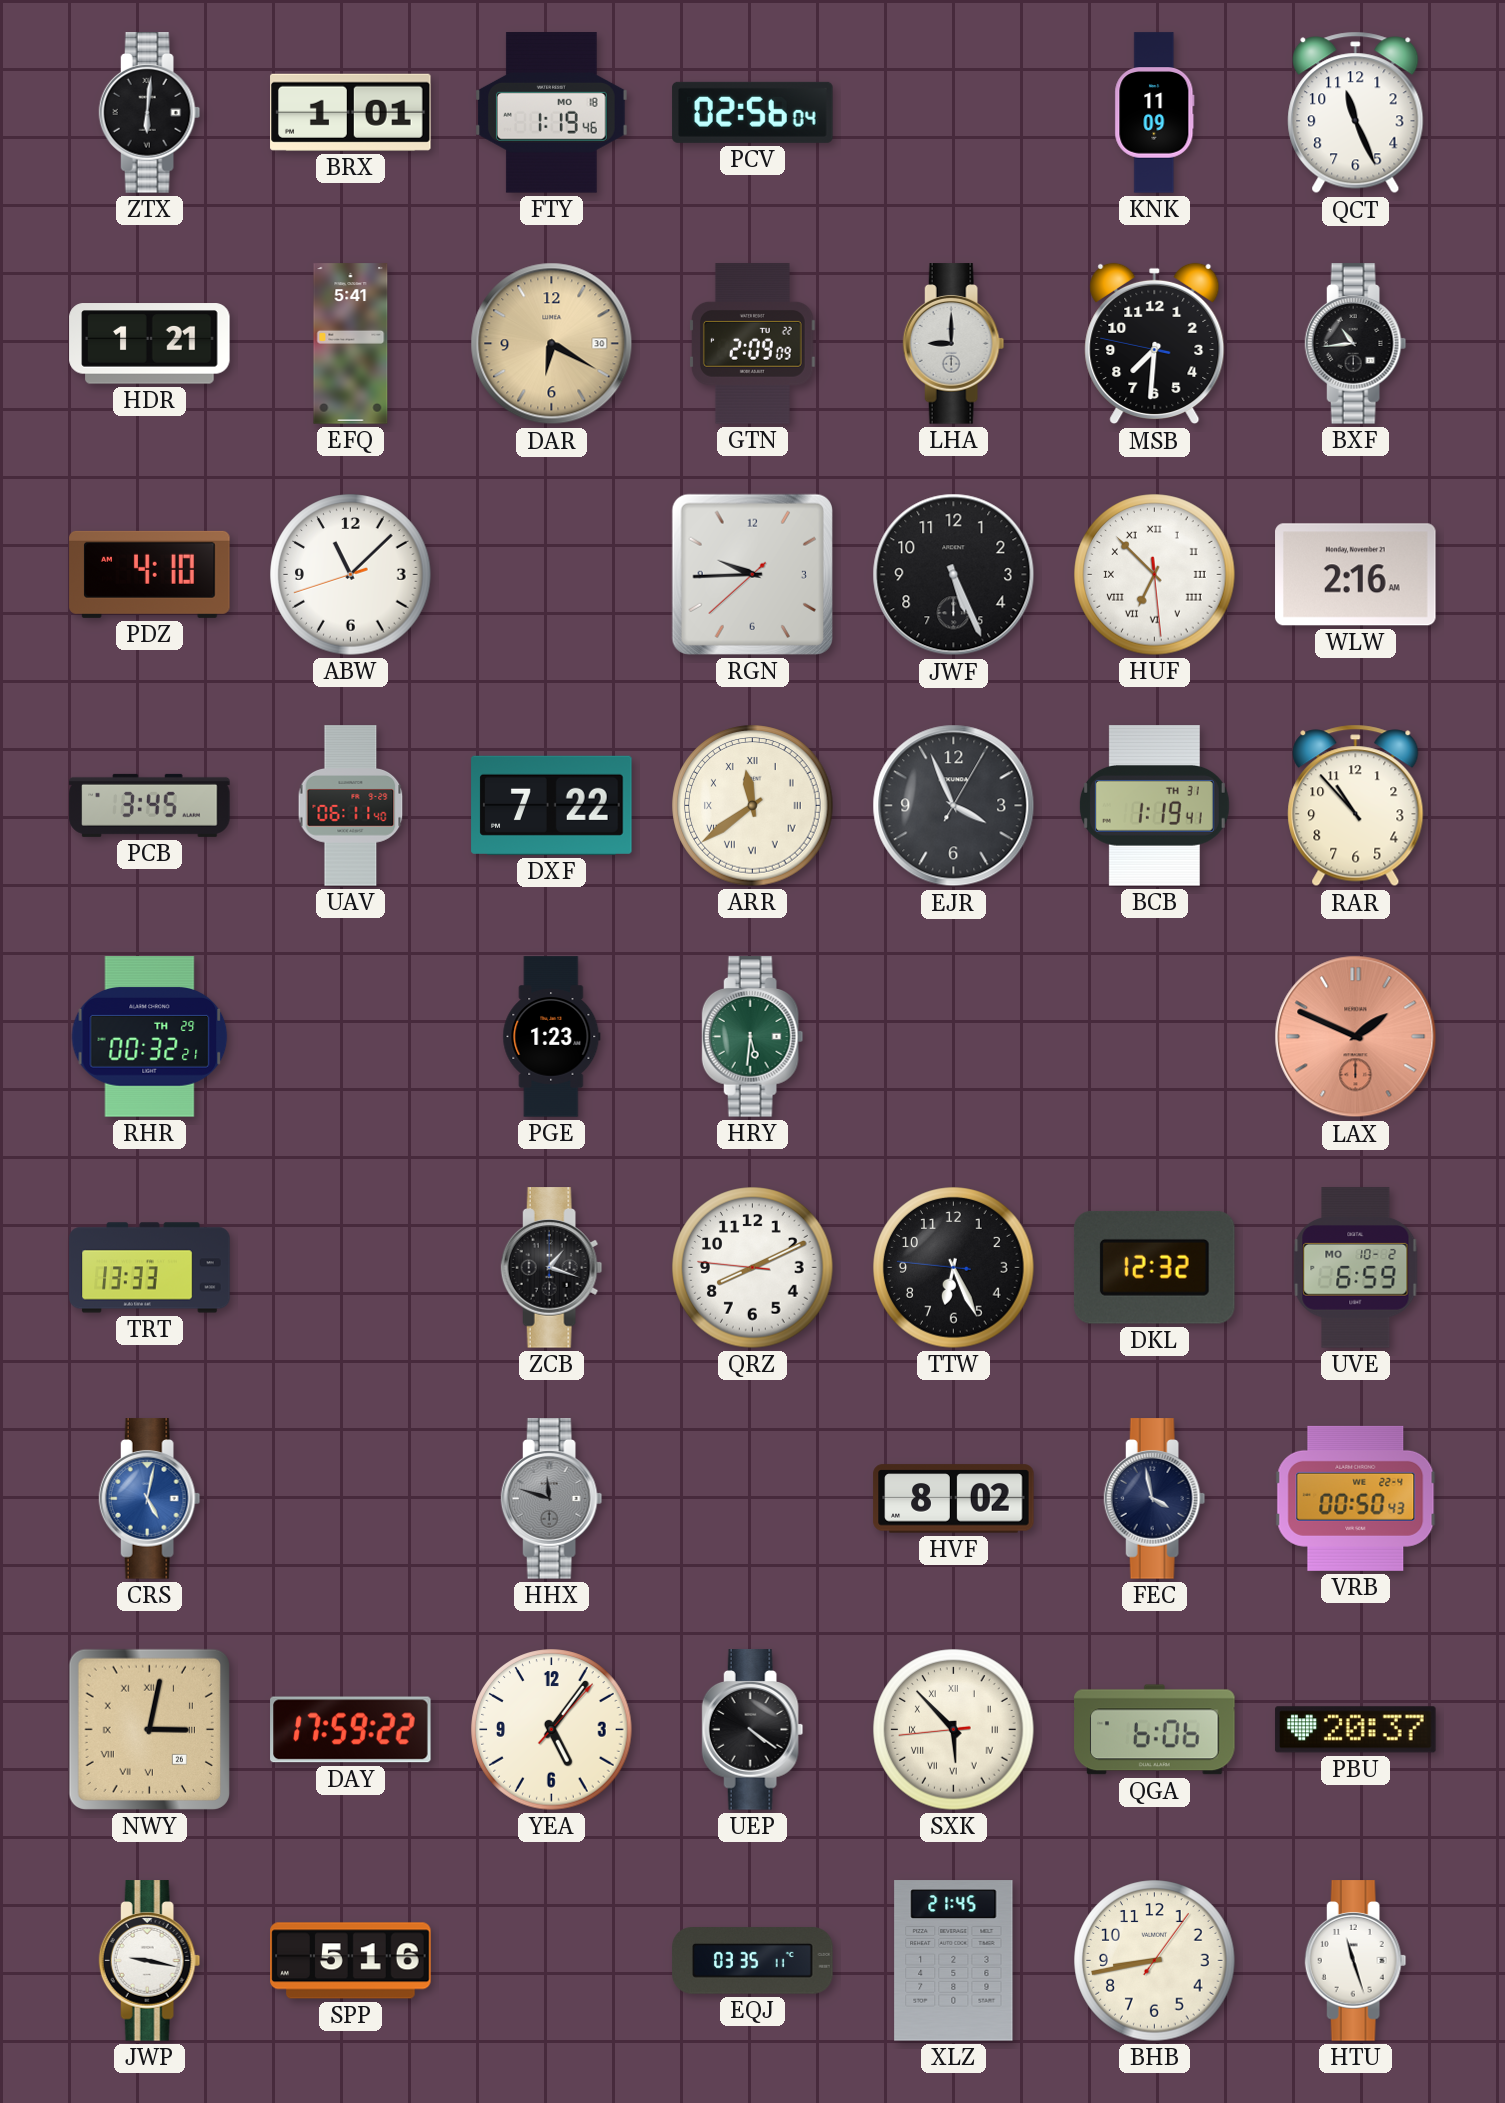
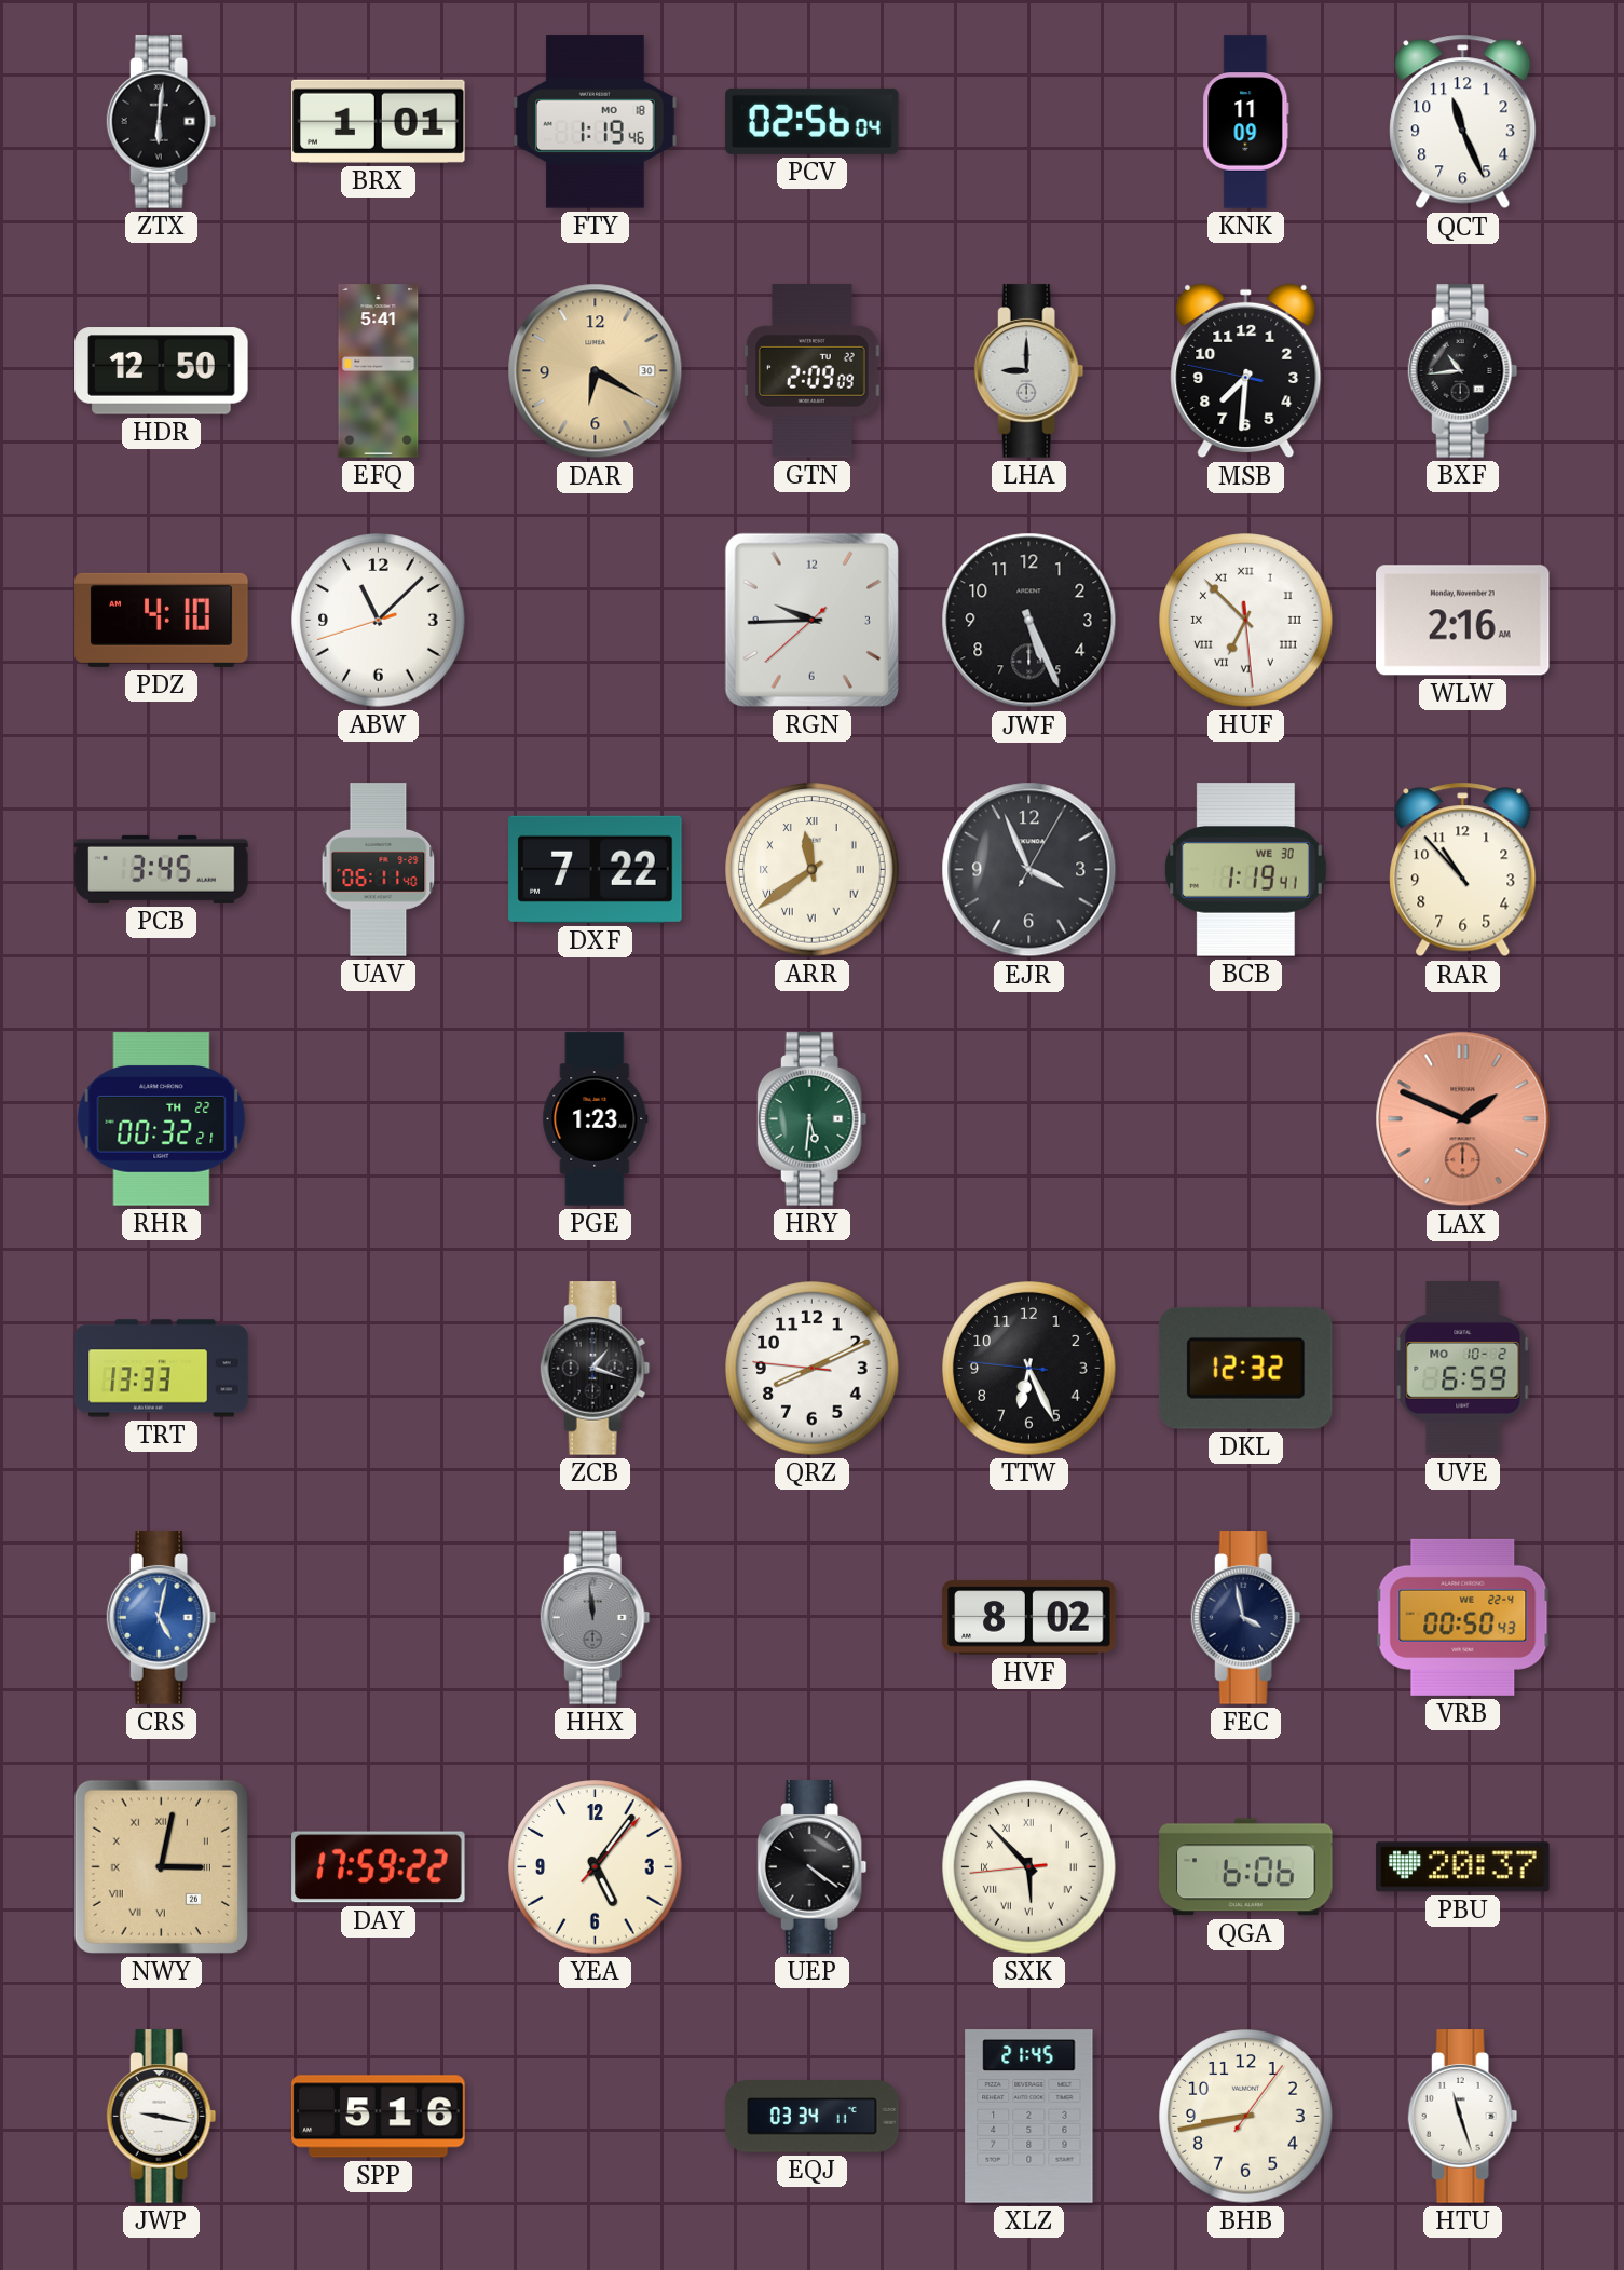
HDR: 1:21 -> 12:50
BCB date: TH 31 -> WE 30
RHR date: TH 29 -> TH 22
HHX: 11:48 -> 11:59
EQJ: 03:35 -> 03:34
